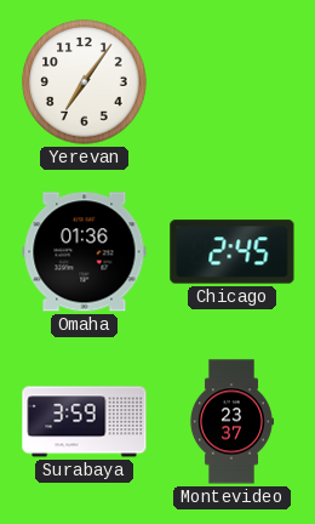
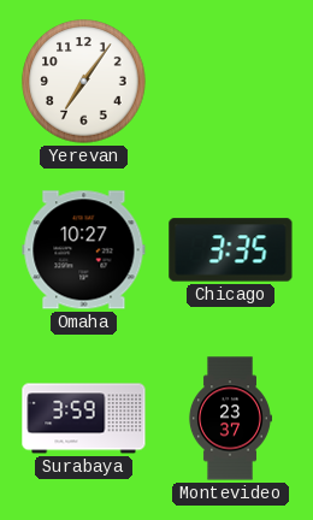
Omaha: 01:36 -> 10:27
Chicago: 2:45 -> 3:35
